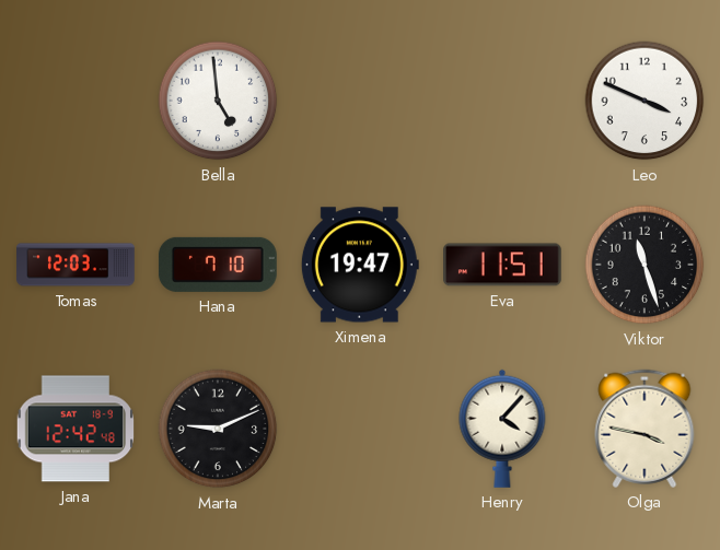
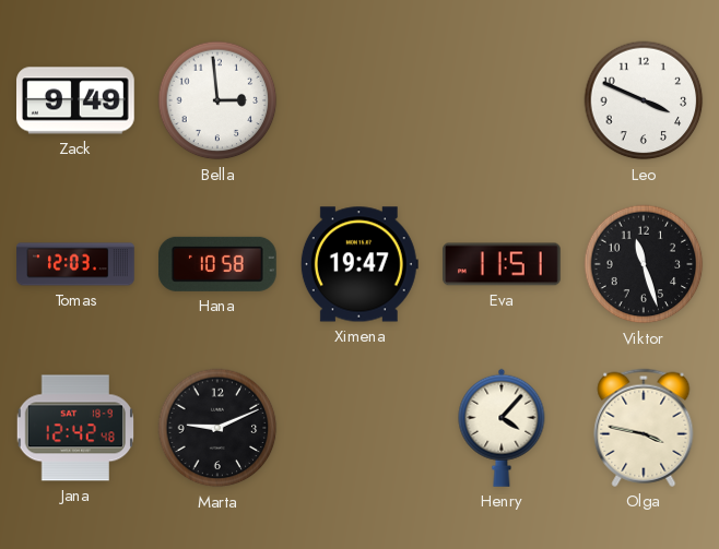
Zack: none -> 9:49
Bella: 4:59 -> 2:59
Hana: 7:10 -> 10:58
